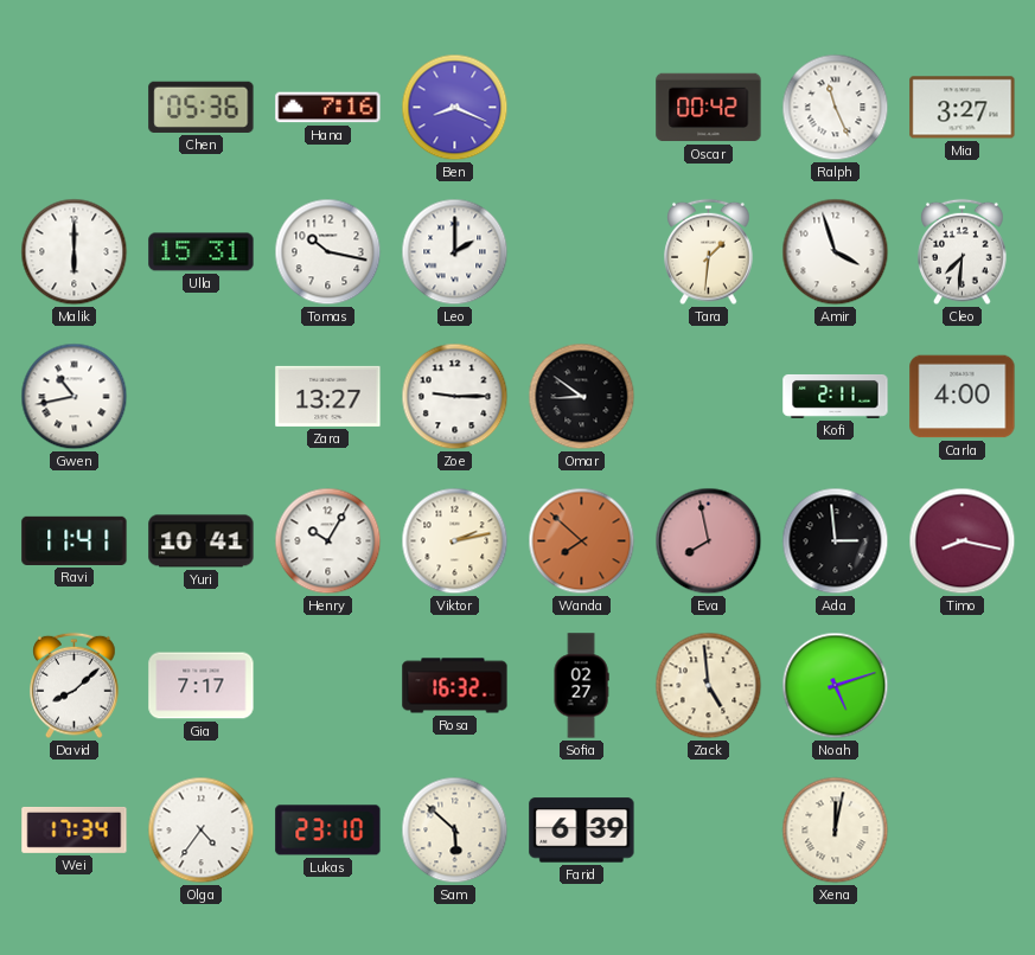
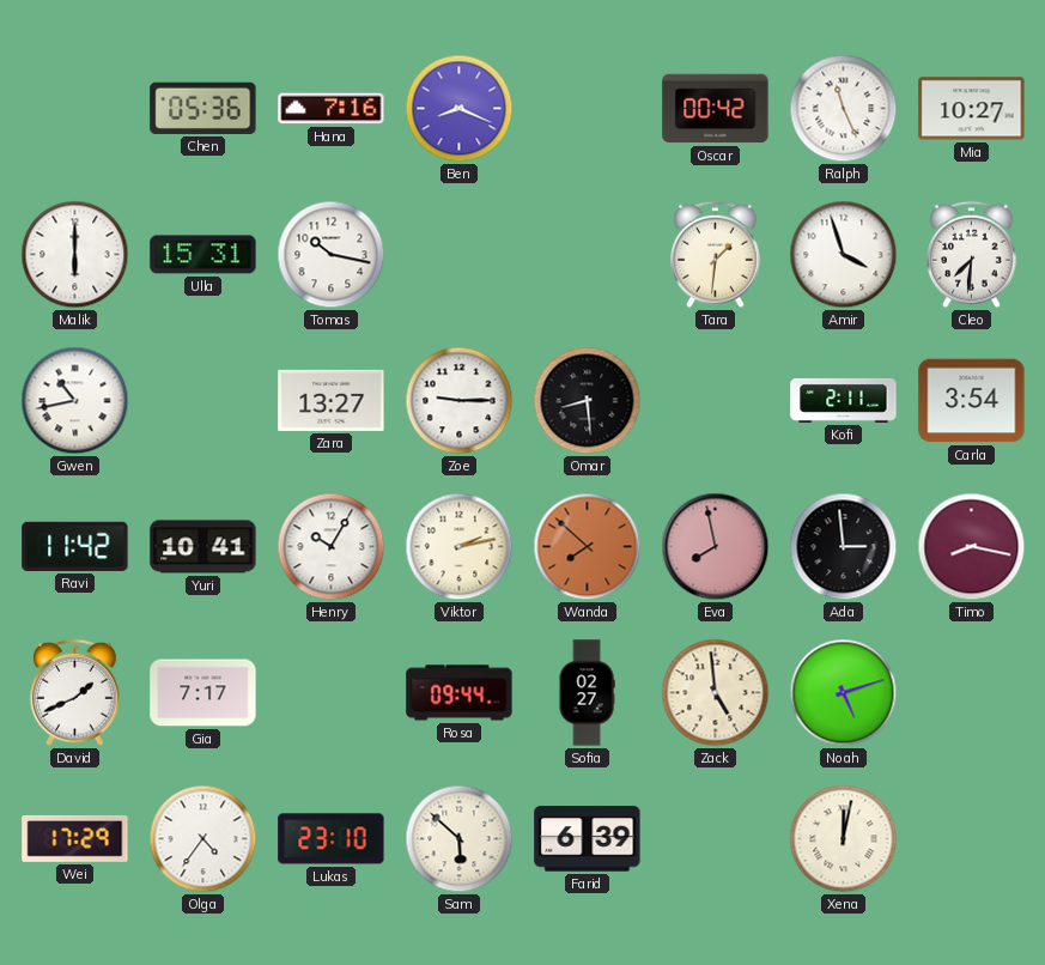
Mia: 3:27 -> 10:27
Leo: 2:00 -> none
Omar: 8:51 -> 8:29
Carla: 4:00 -> 3:54
Ravi: 11:41 -> 11:42
David: 8:08 -> 1:41
Rosa: 16:32 -> 09:44
Wei: 17:34 -> 17:29
